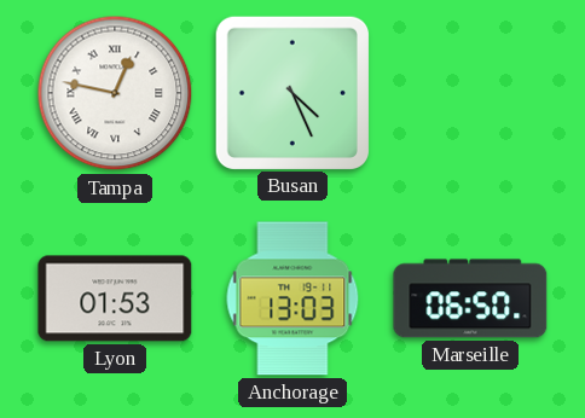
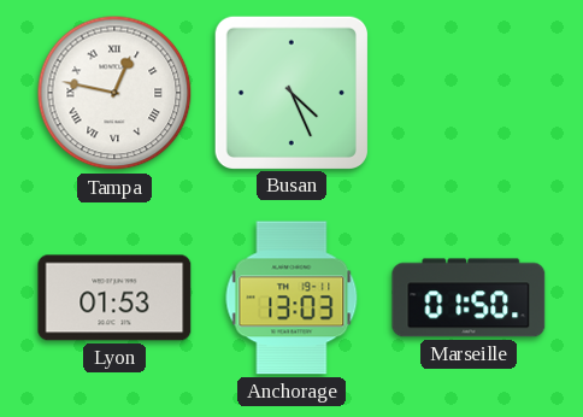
Marseille: 06:50 -> 01:50
